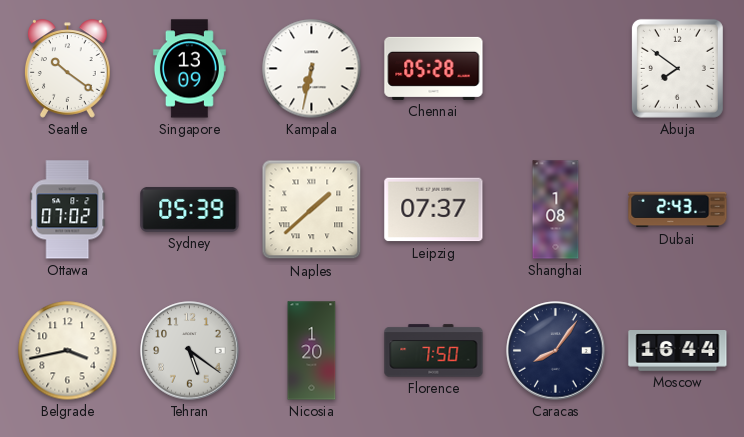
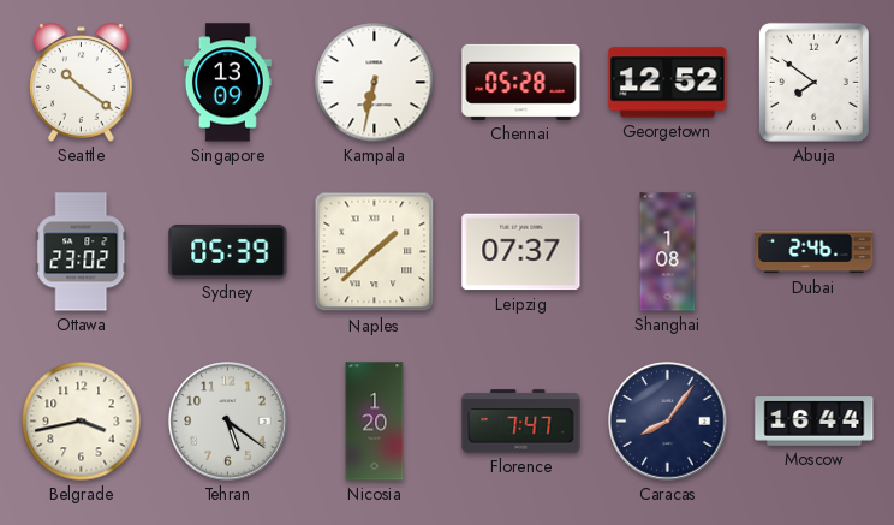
Georgetown: none -> 12:52
Ottawa: 07:02 -> 23:02
Dubai: 2:43 -> 2:46
Florence: 7:50 -> 7:47
